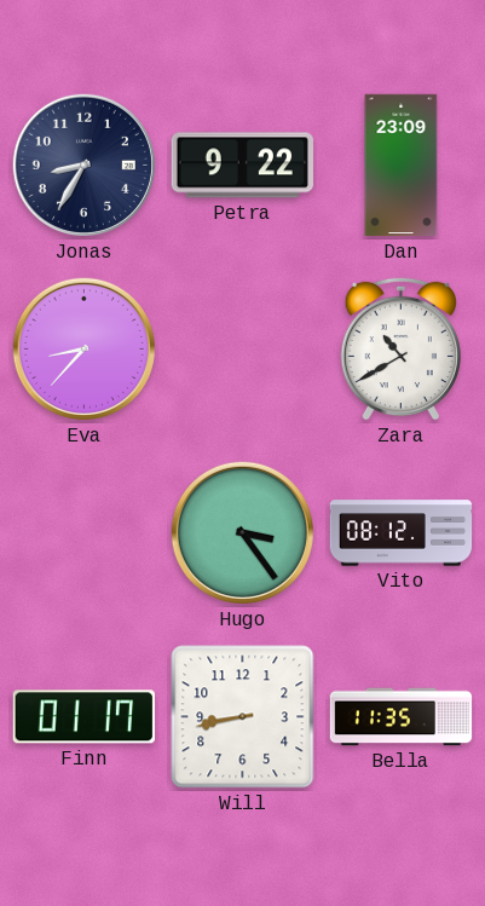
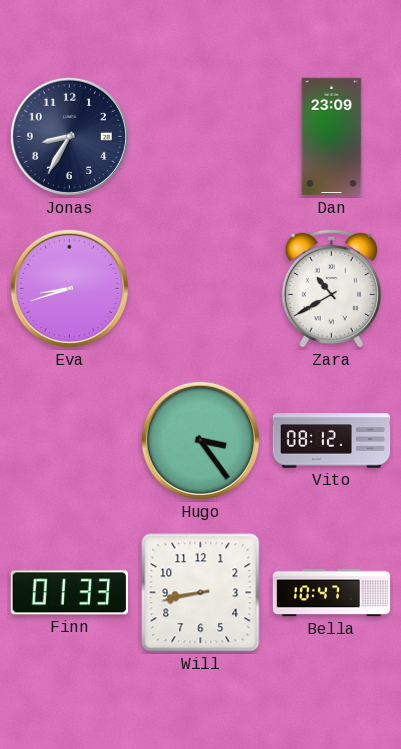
Petra: 9:22 -> none
Eva: 8:37 -> 8:42
Finn: 01:17 -> 01:33
Bella: 11:35 -> 10:47
